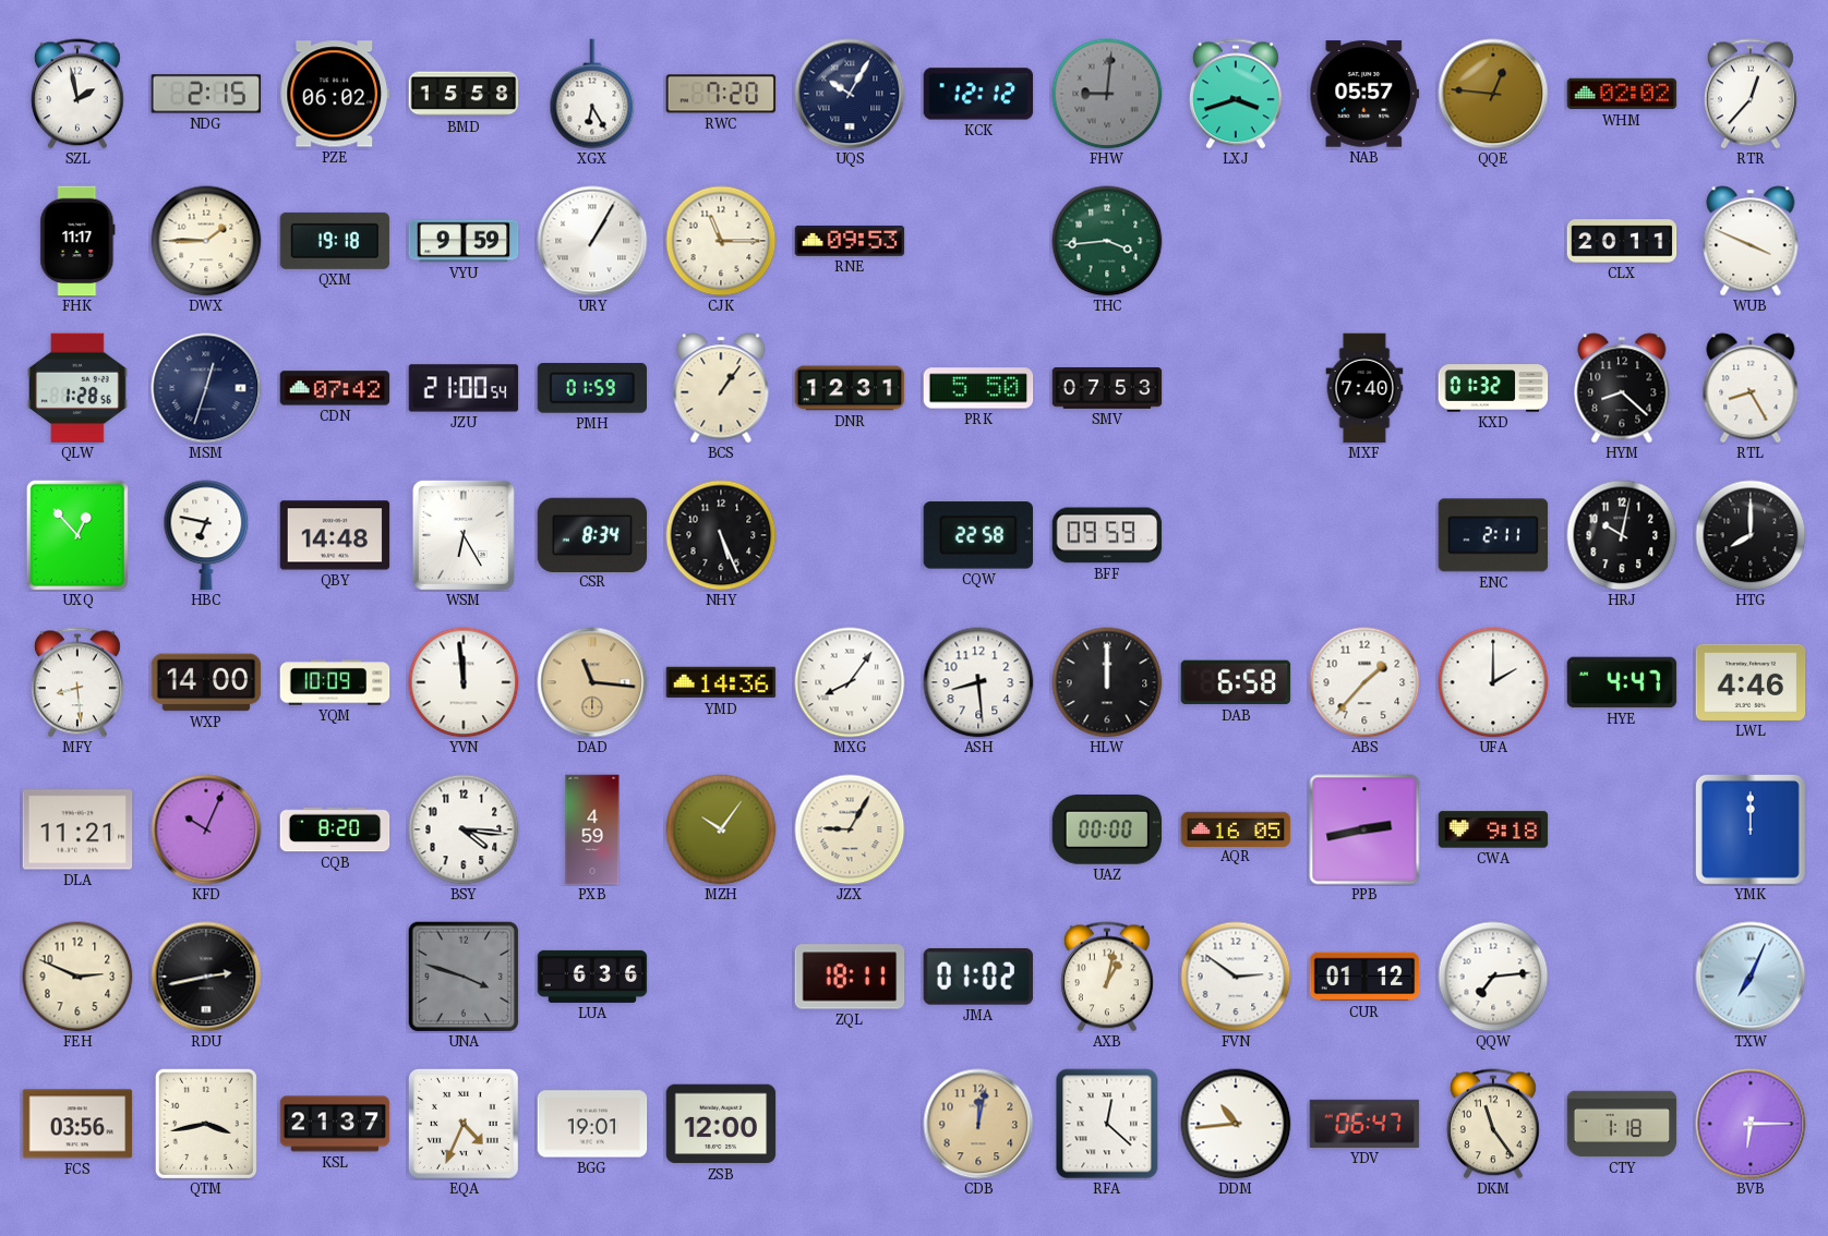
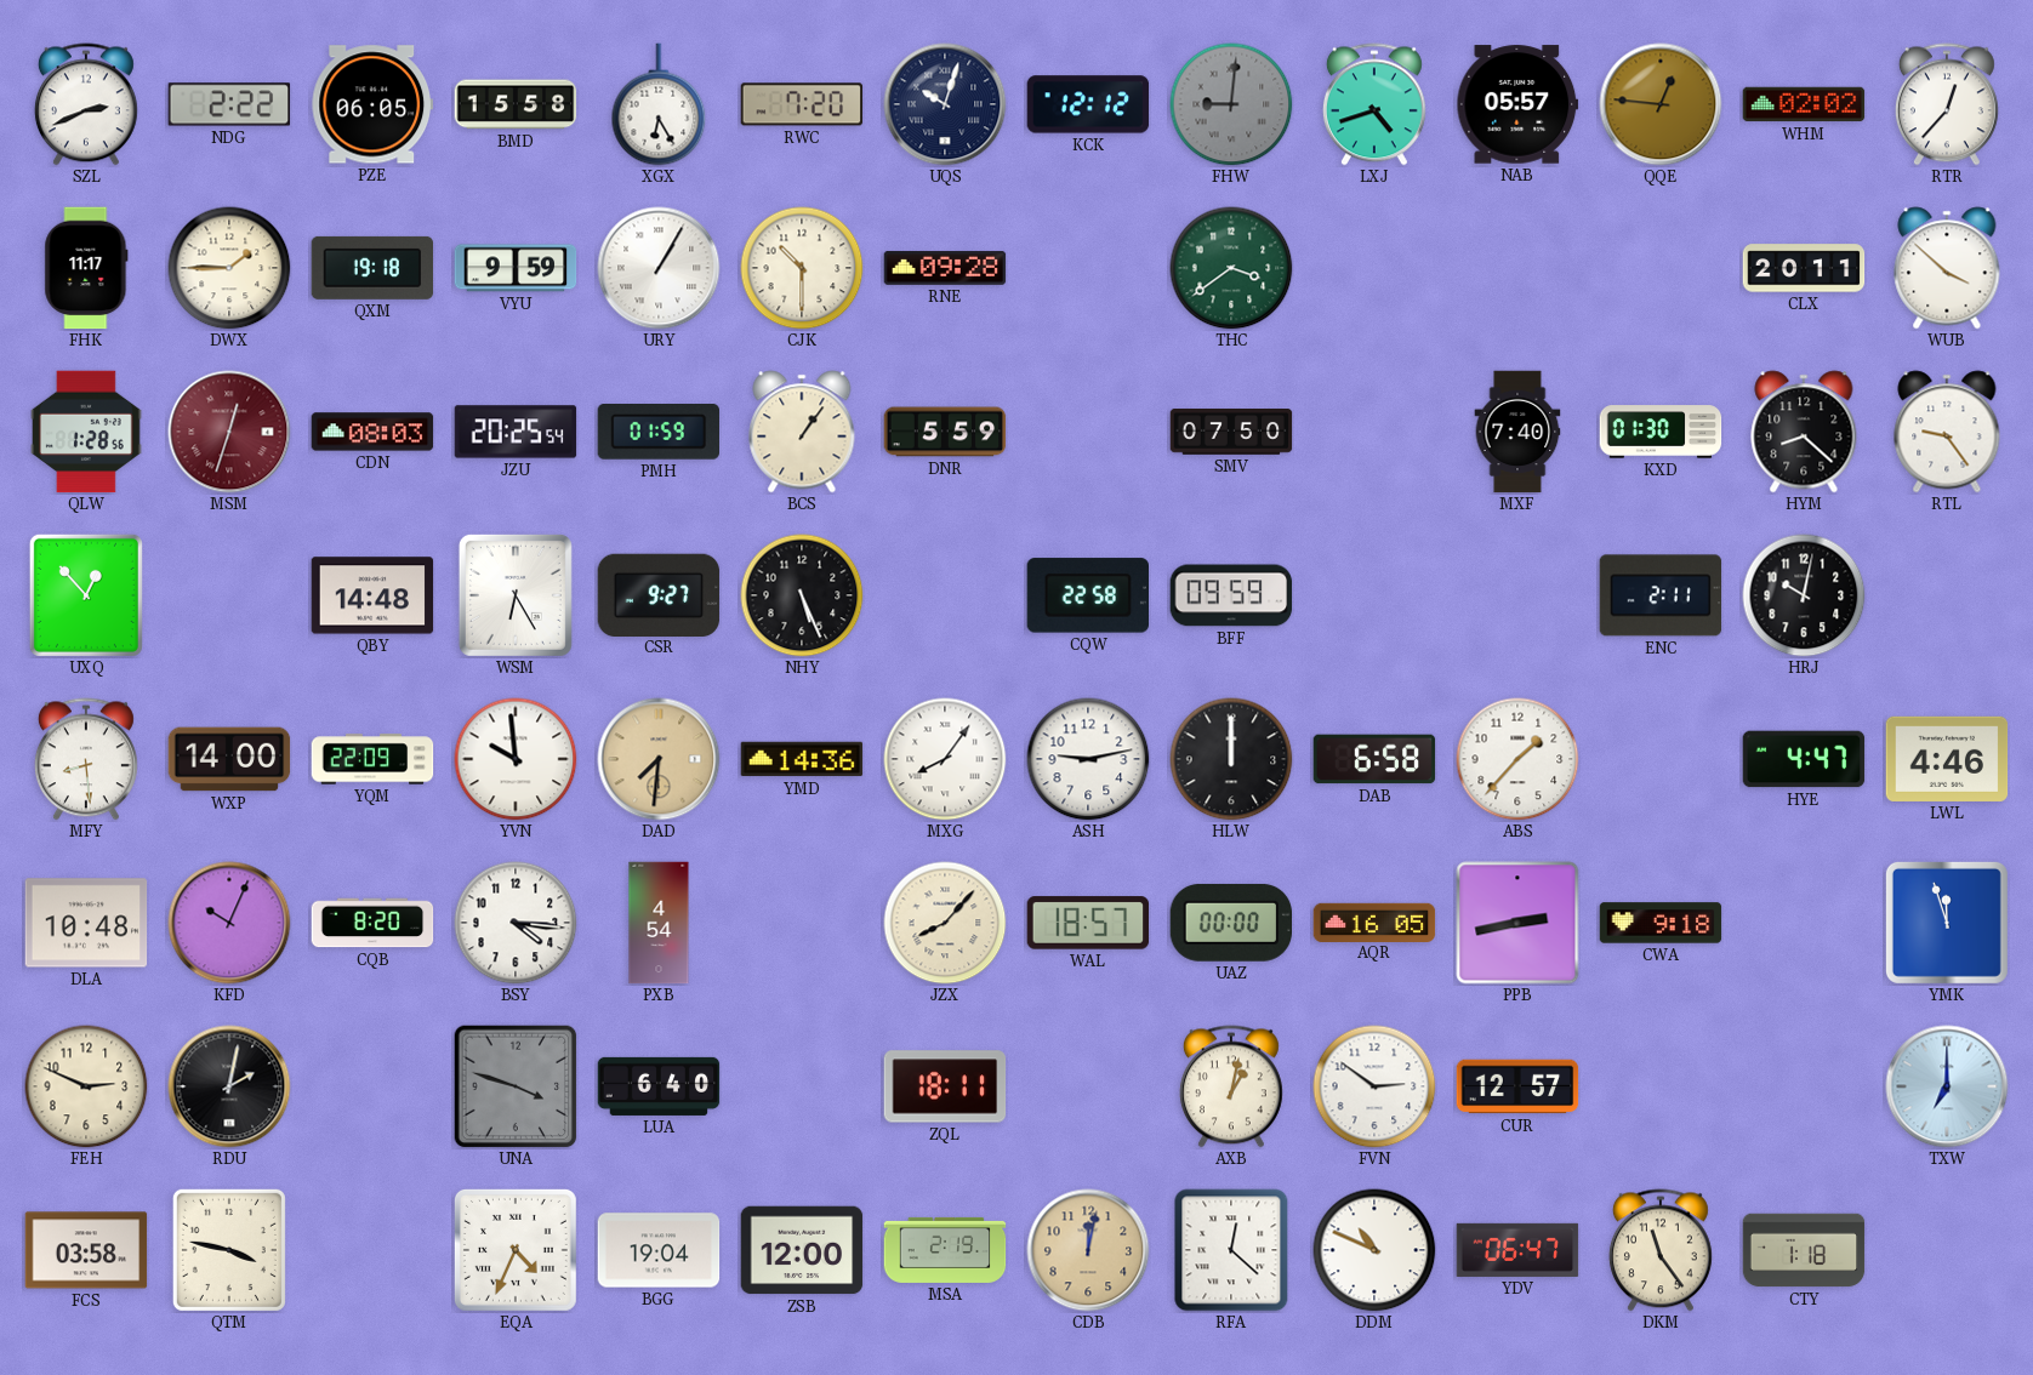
SZL: 1:58 -> 2:41
NDG: 2:15 -> 2:22
PZE: 06:02 -> 06:05
UQS: 10:05 -> 10:03
LXJ: 3:42 -> 4:42
CJK: 11:15 -> 10:30
RNE: 09:53 -> 09:28
THC: 3:44 -> 3:39
WUB: 3:49 -> 3:52
MSM dial: navy -> burgundy
CDN: 07:42 -> 08:03
JZU: 21:00 -> 20:25
DNR: 12:31 -> 5:59
PRK: 5:50 -> none
SMV: 07:53 -> 07:50
KXD: 01:32 -> 01:30
RTL: 8:25 -> 9:24
HBC: 6:47 -> none
CSR: 8:34 -> 9:27
HTG: 8:00 -> none
YQM: 10:09 -> 22:09
YVN: 11:59 -> 9:59
DAD: 11:16 -> 7:31
ASH: 8:29 -> 9:13
UFA: 2:00 -> none
DLA: 11:21 -> 10:48
PXB: 4:59 -> 4:54
MZH: 10:06 -> none
JZX: 9:05 -> 8:07
WAL: none -> 18:57
YMK: 12:00 -> 11:57
RDU: 2:43 -> 2:02
LUA: 6:36 -> 6:40
JMA: 01:02 -> none
CUR: 01:12 -> 12:57
QQW: 7:14 -> none
TXW: 7:04 -> 7:00
FCS: 03:56 -> 03:58
QTM: 3:43 -> 3:47
KSL: 21:37 -> none
BGG: 19:01 -> 19:04
MSA: none -> 2:19
DDM: 10:44 -> 10:49
BVB: 6:15 -> none
